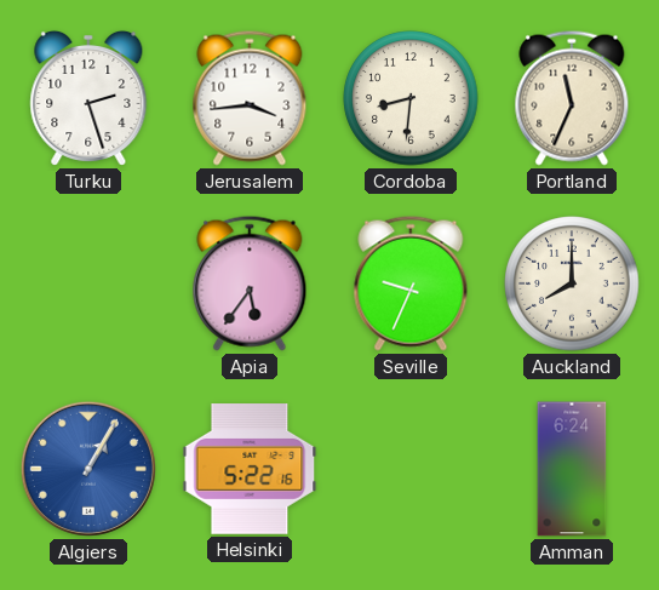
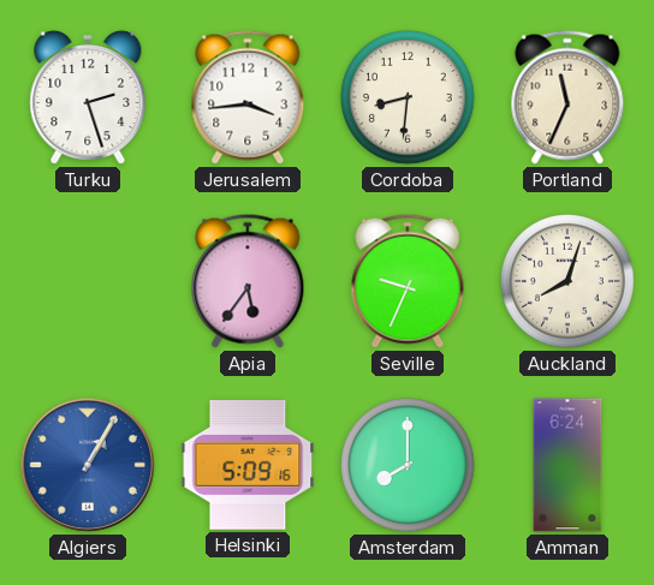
Auckland: 8:00 -> 8:03
Helsinki: 5:22 -> 5:09
Amsterdam: none -> 8:00
